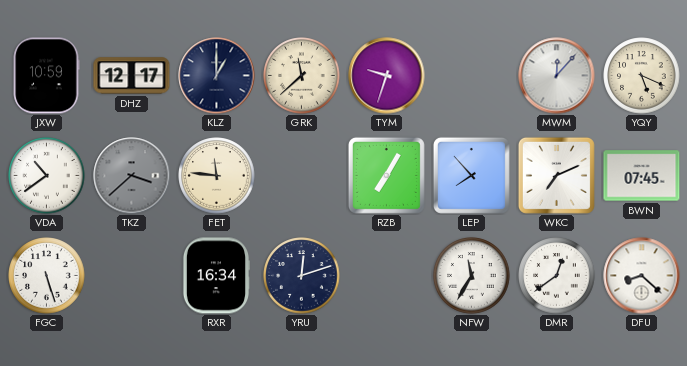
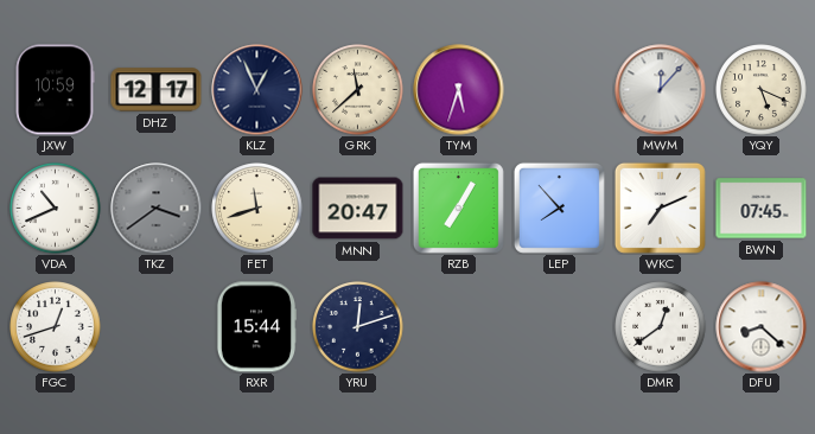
KLZ: 1:00 -> 12:56
TYM: 9:33 -> 5:33
VDA: 10:39 -> 10:41
TKZ: 3:38 -> 3:39
FET: 11:46 -> 11:42
MNN: none -> 20:47
FGC: 5:27 -> 12:42
RXR: 16:34 -> 15:44
NFW: 11:35 -> none
